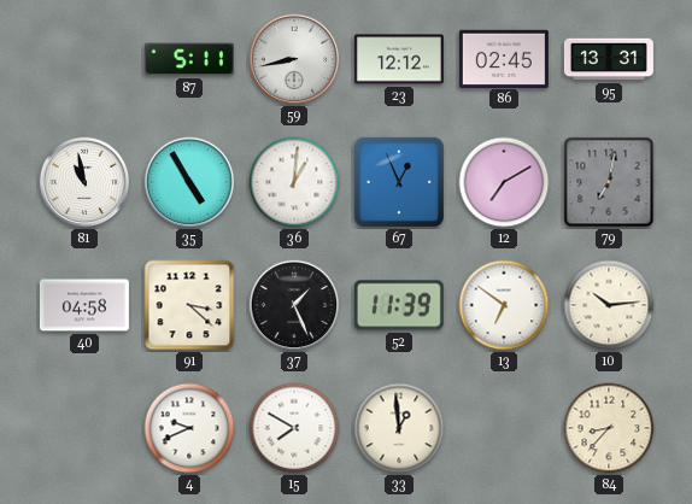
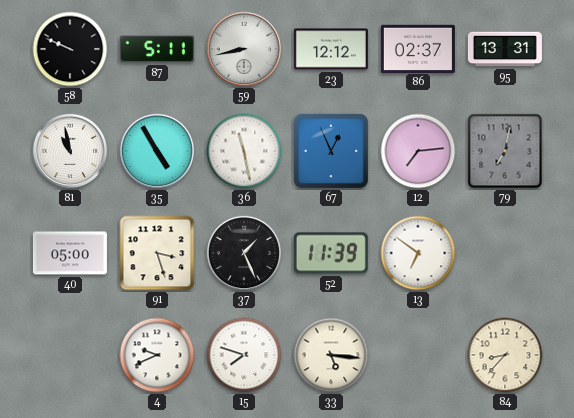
58: none -> 9:49
86: 02:45 -> 02:37
36: 1:01 -> 11:28
12: 7:10 -> 7:14
40: 04:58 -> 05:00
91: 3:22 -> 3:27
10: 10:14 -> none
15: 7:50 -> 7:48
33: 12:59 -> 5:16
